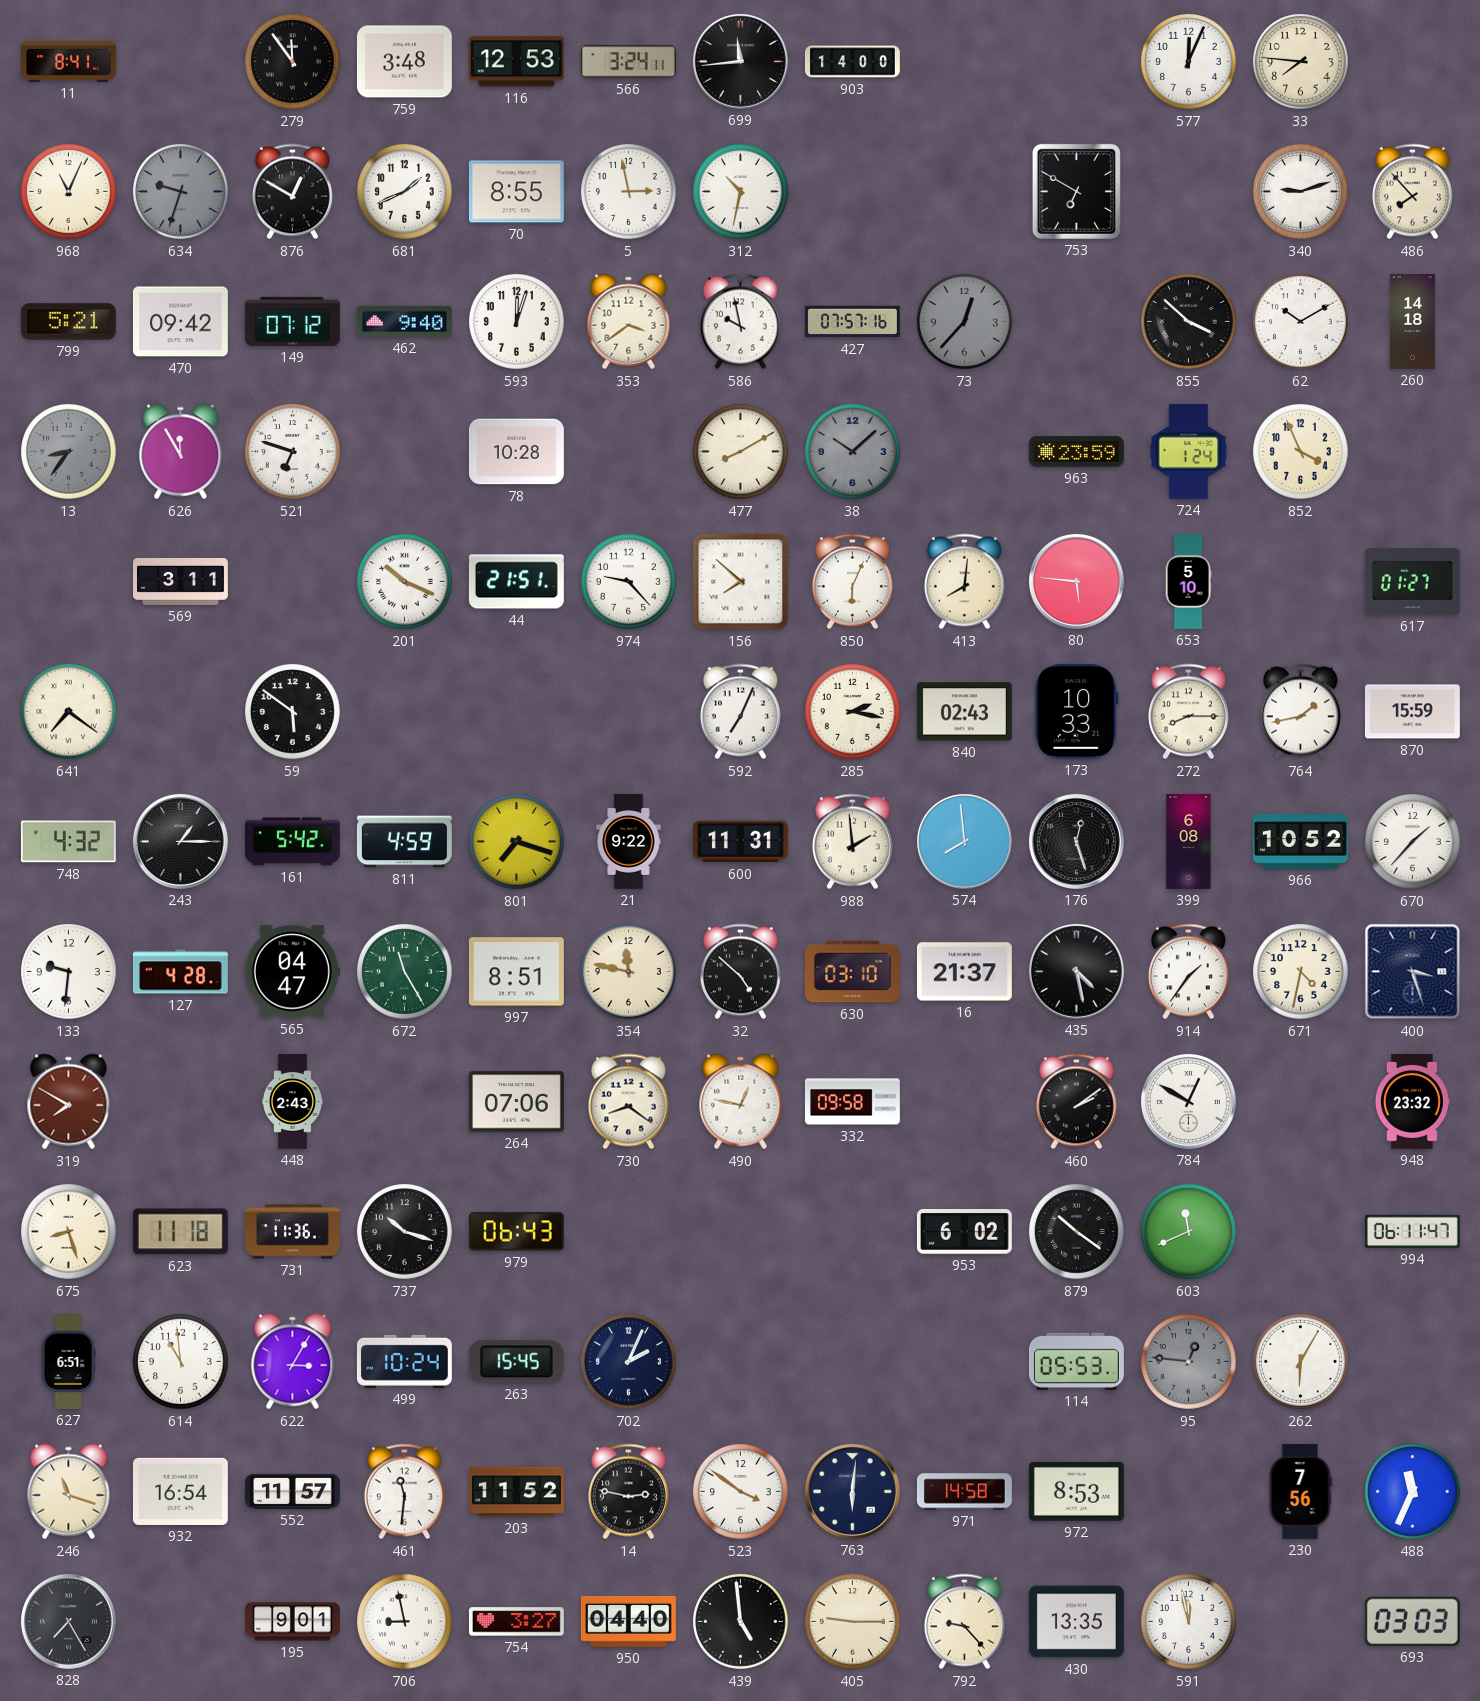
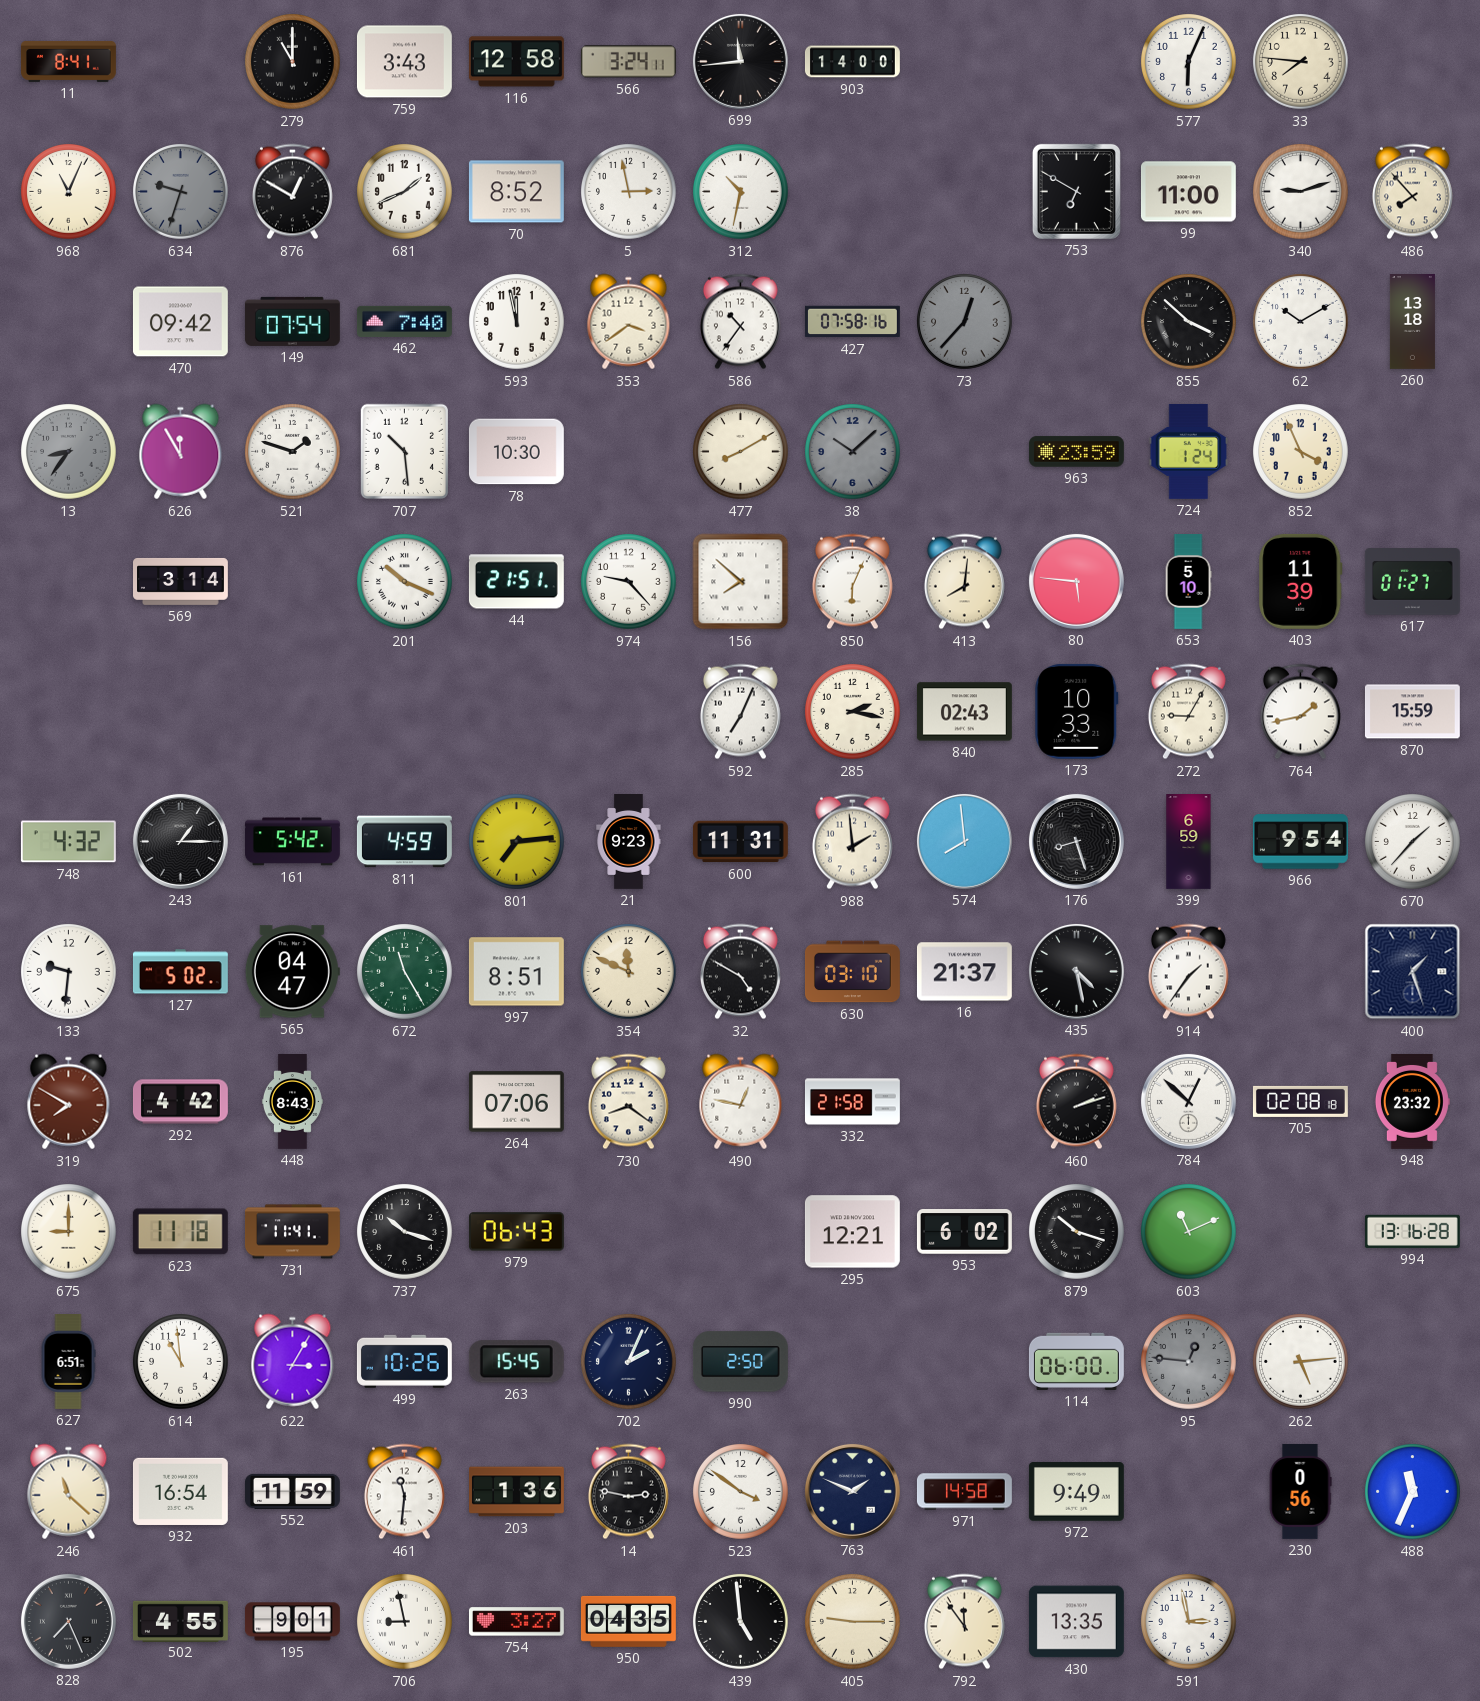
279: 11:54 -> 11:00
759: 3:48 -> 3:43
116: 12:53 -> 12:58
577: 12:04 -> 6:04
70: 8:55 -> 8:52
99: none -> 11:00
799: 5:21 -> none
149: 07:12 -> 07:54
462: 9:40 -> 7:40
593: 12:03 -> 11:58
586: 9:58 -> 10:36
427: 07:57 -> 07:58
260: 14:18 -> 13:18
521: 6:48 -> 1:48
707: none -> 10:29
78: 10:28 -> 10:30
569: 3:11 -> 3:14
403: none -> 11:39
641: 7:21 -> none
59: 5:51 -> none
272: 8:15 -> 9:05
801: 7:18 -> 7:14
21: 9:22 -> 9:23
176: 12:27 -> 8:27
399: 6:08 -> 6:59
966: 10:52 -> 9:54
127: 4:28 -> 5:02
354: 11:47 -> 11:49
32: 4:52 -> 4:50
671: 4:32 -> none
400: 3:27 -> 1:27
292: none -> 4:42
448: 2:43 -> 8:43
332: 09:58 -> 21:58
460: 2:09 -> 2:12
784: 12:50 -> 12:52
705: none -> 02:08
675: 8:27 -> 9:00
731: 11:36 -> 11:41
295: none -> 12:21
879: 10:21 -> 10:18
603: 11:41 -> 11:11
994: 06:11 -> 13:16
499: 10:24 -> 10:26
990: none -> 2:50
114: 05:53 -> 06:00
262: 6:05 -> 5:14
246: 11:18 -> 11:22
552: 11:57 -> 11:59
203: 11:52 -> 1:36
763: 6:01 -> 1:49
972: 8:53 -> 9:49
230: 7:56 -> 0:56
828: 7:25 -> 7:26
502: none -> 4:55
950: 04:40 -> 04:35
792: 9:23 -> 11:54
591: 11:58 -> 2:58
693: 03:03 -> none
